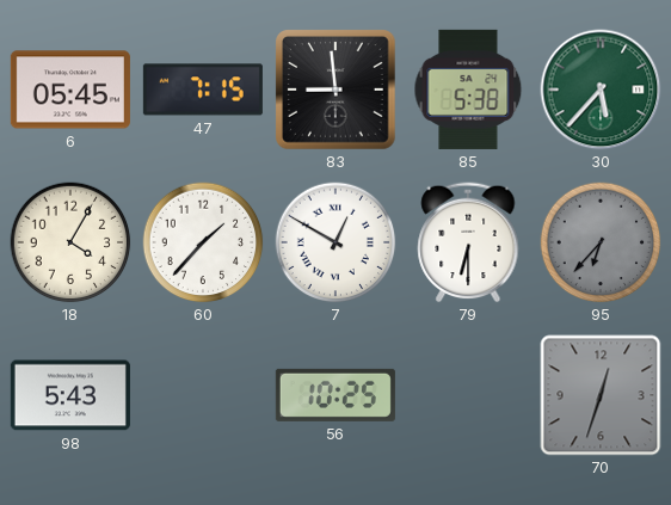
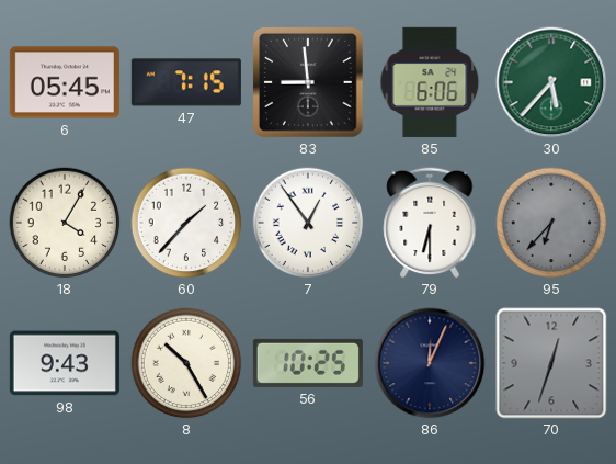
85: 5:38 -> 6:06
7: 12:50 -> 12:54
98: 5:43 -> 9:43
8: none -> 10:25
86: none -> 12:04
